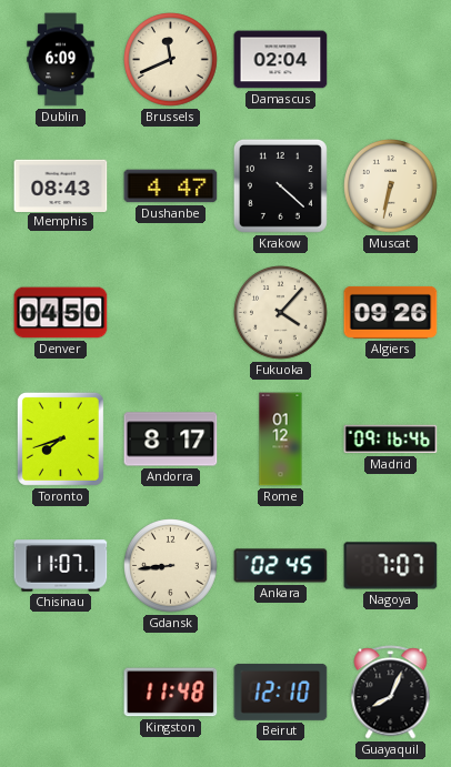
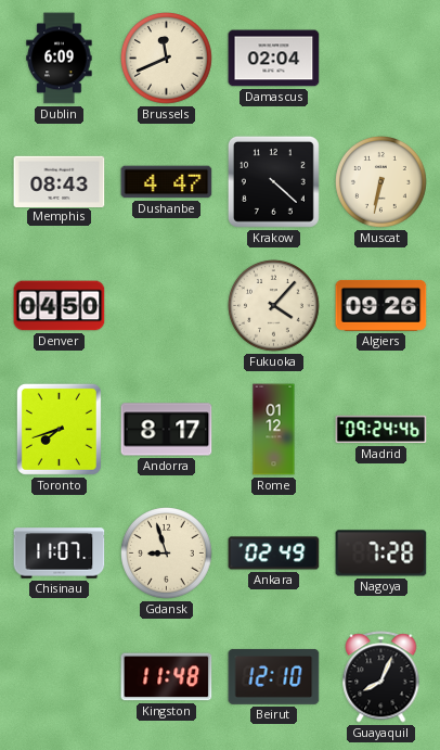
Madrid: 09:16 -> 09:24
Gdansk: 8:44 -> 8:57
Ankara: 02:45 -> 02:49
Nagoya: 7:07 -> 7:28
